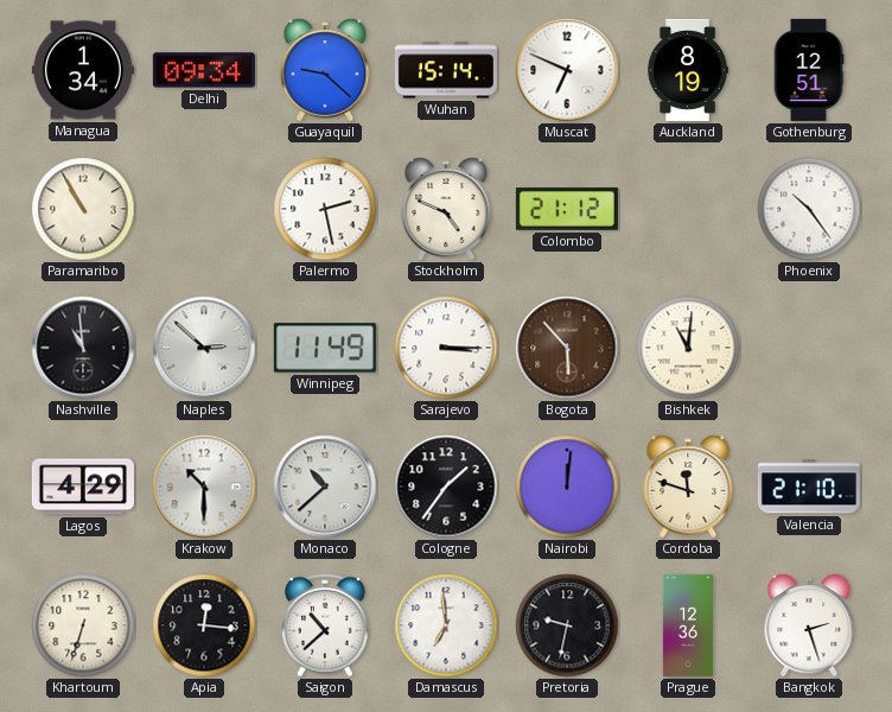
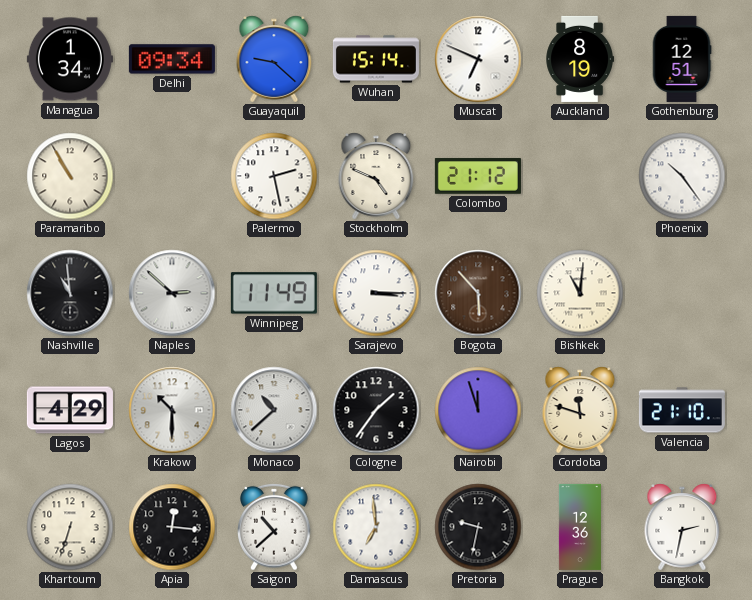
Nairobi: 12:01 -> 11:57
Bangkok: 2:27 -> 2:32
